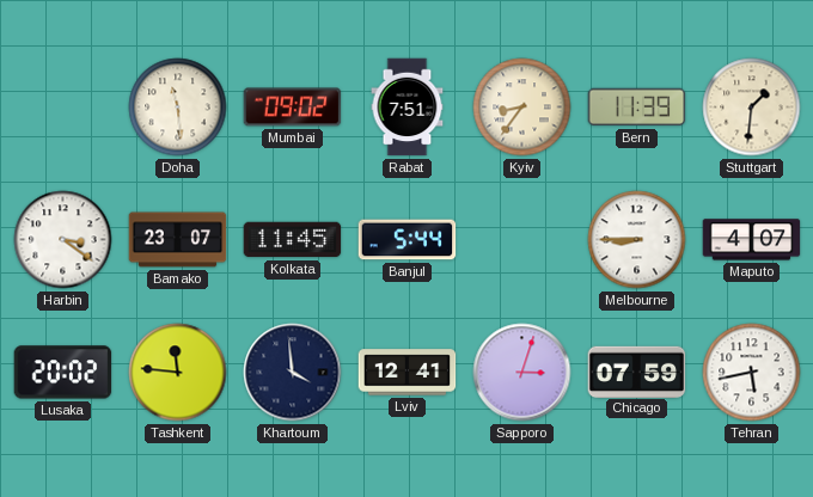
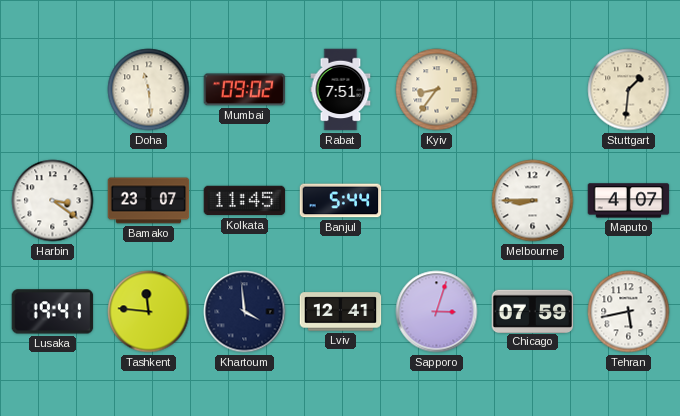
Bern: 11:39 -> none
Lusaka: 20:02 -> 19:41
